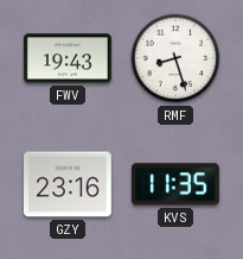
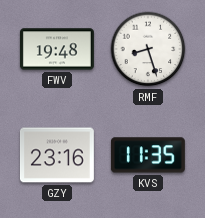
FWV: 19:43 -> 19:48
